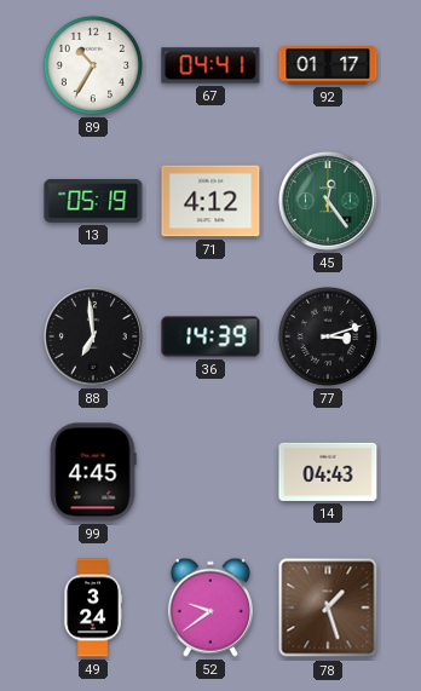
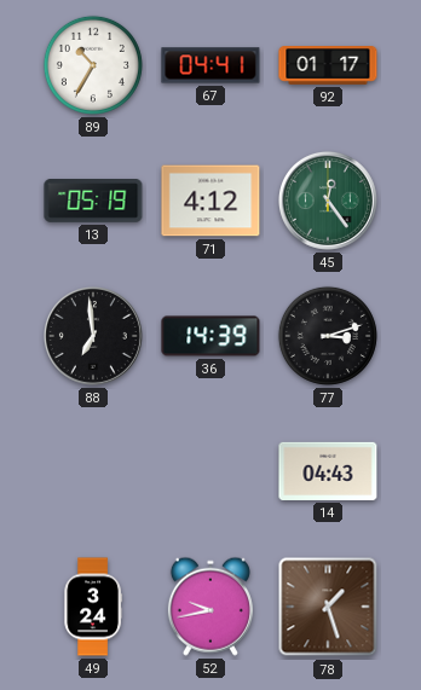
99: 4:45 -> none
52: 9:39 -> 9:43
